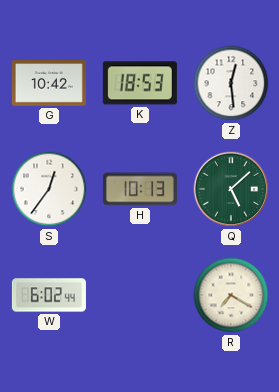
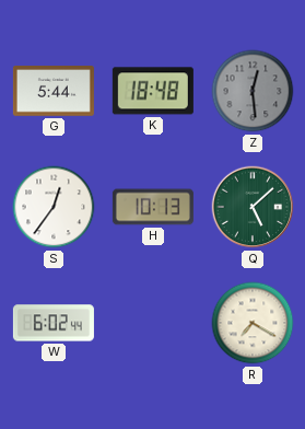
G: 10:42 -> 5:44
K: 18:53 -> 18:48
Z dial: white -> grey
